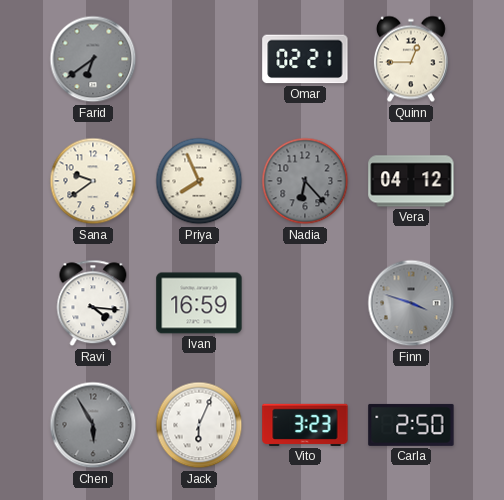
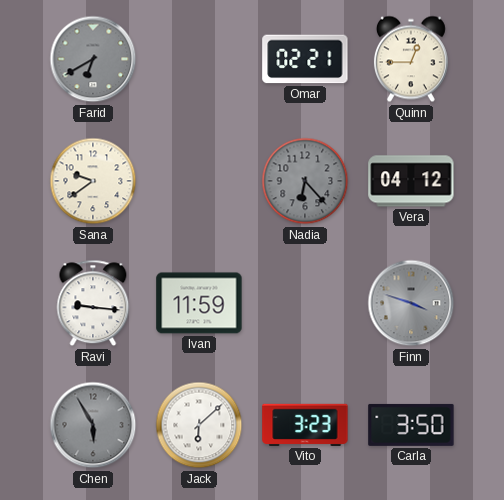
Farid: 6:39 -> 6:40
Priya: 7:56 -> none
Ravi: 4:16 -> 9:16
Ivan: 16:59 -> 11:59
Jack: 6:04 -> 6:08
Carla: 2:50 -> 3:50
